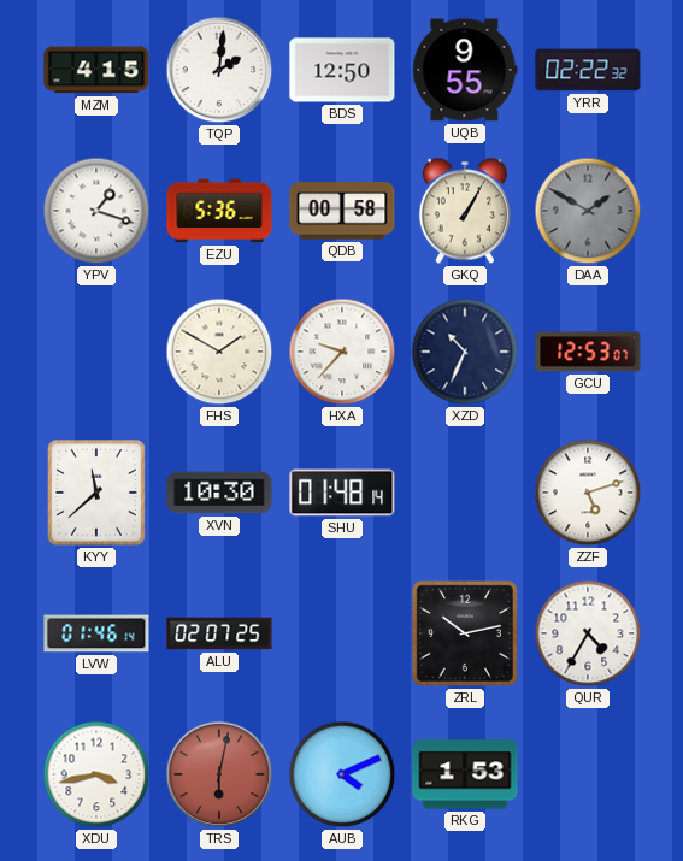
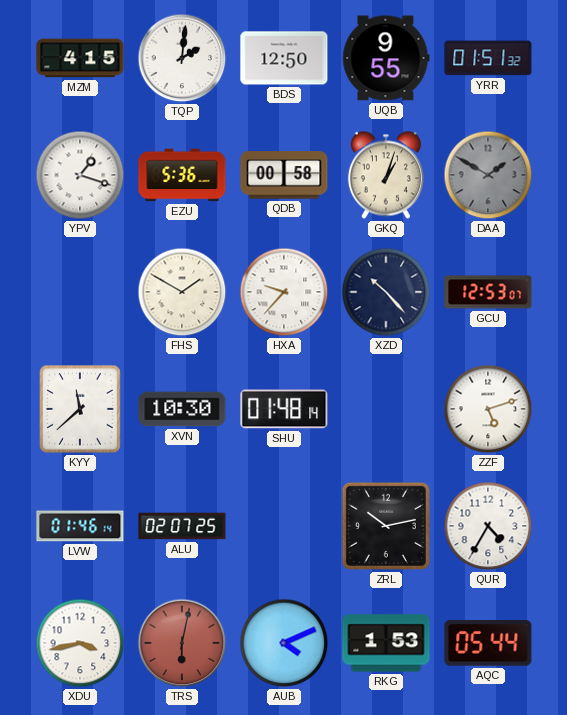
YRR: 02:22 -> 01:51
GKQ: 1:05 -> 1:03
XZD: 10:34 -> 10:23
AQC: none -> 05:44
